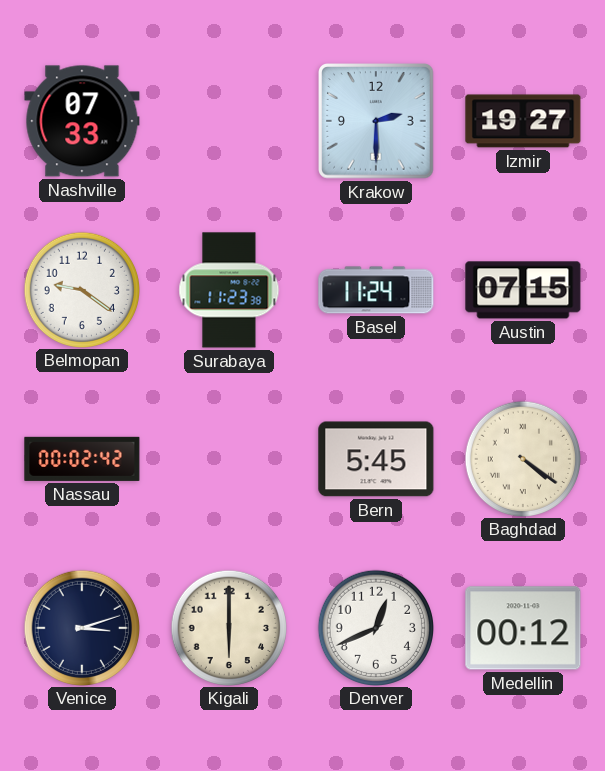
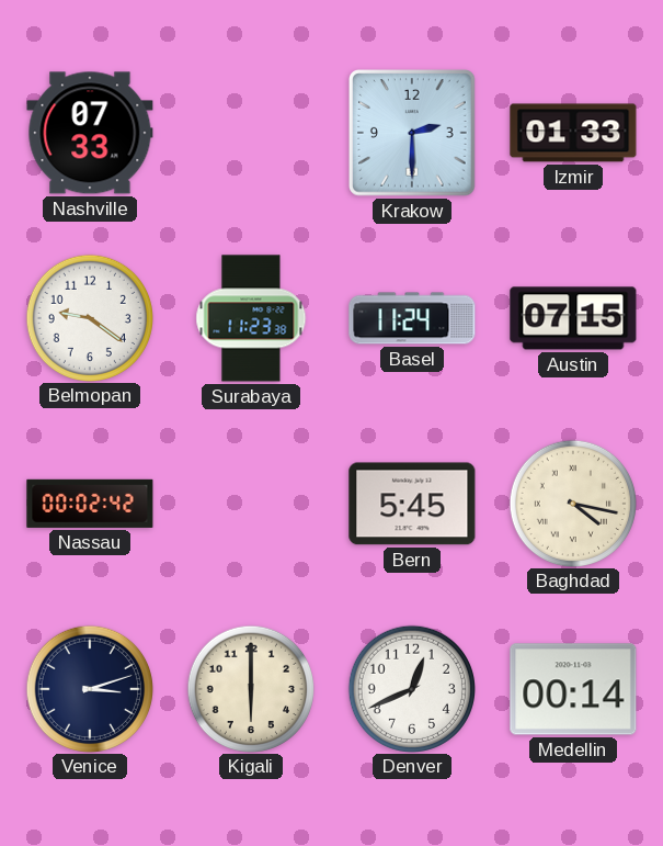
Izmir: 19:27 -> 01:33
Baghdad: 4:21 -> 4:17
Medellin: 00:12 -> 00:14
